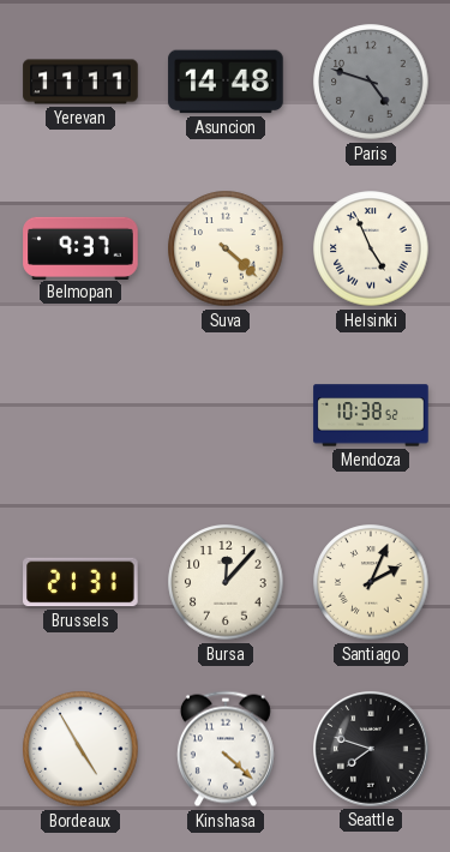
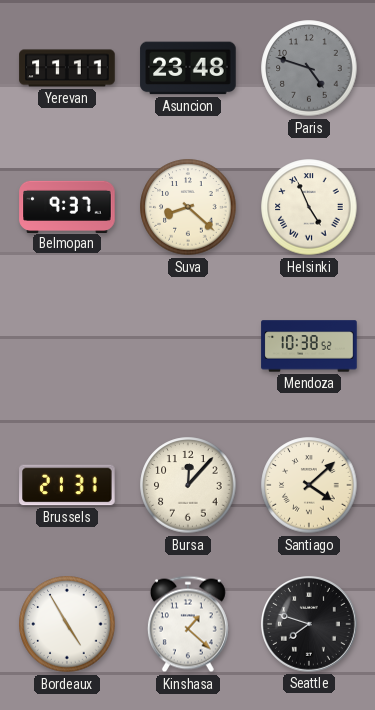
Asuncion: 14:48 -> 23:48
Suva: 4:22 -> 8:22
Santiago: 2:04 -> 4:08
Kinshasa: 4:22 -> 1:22
